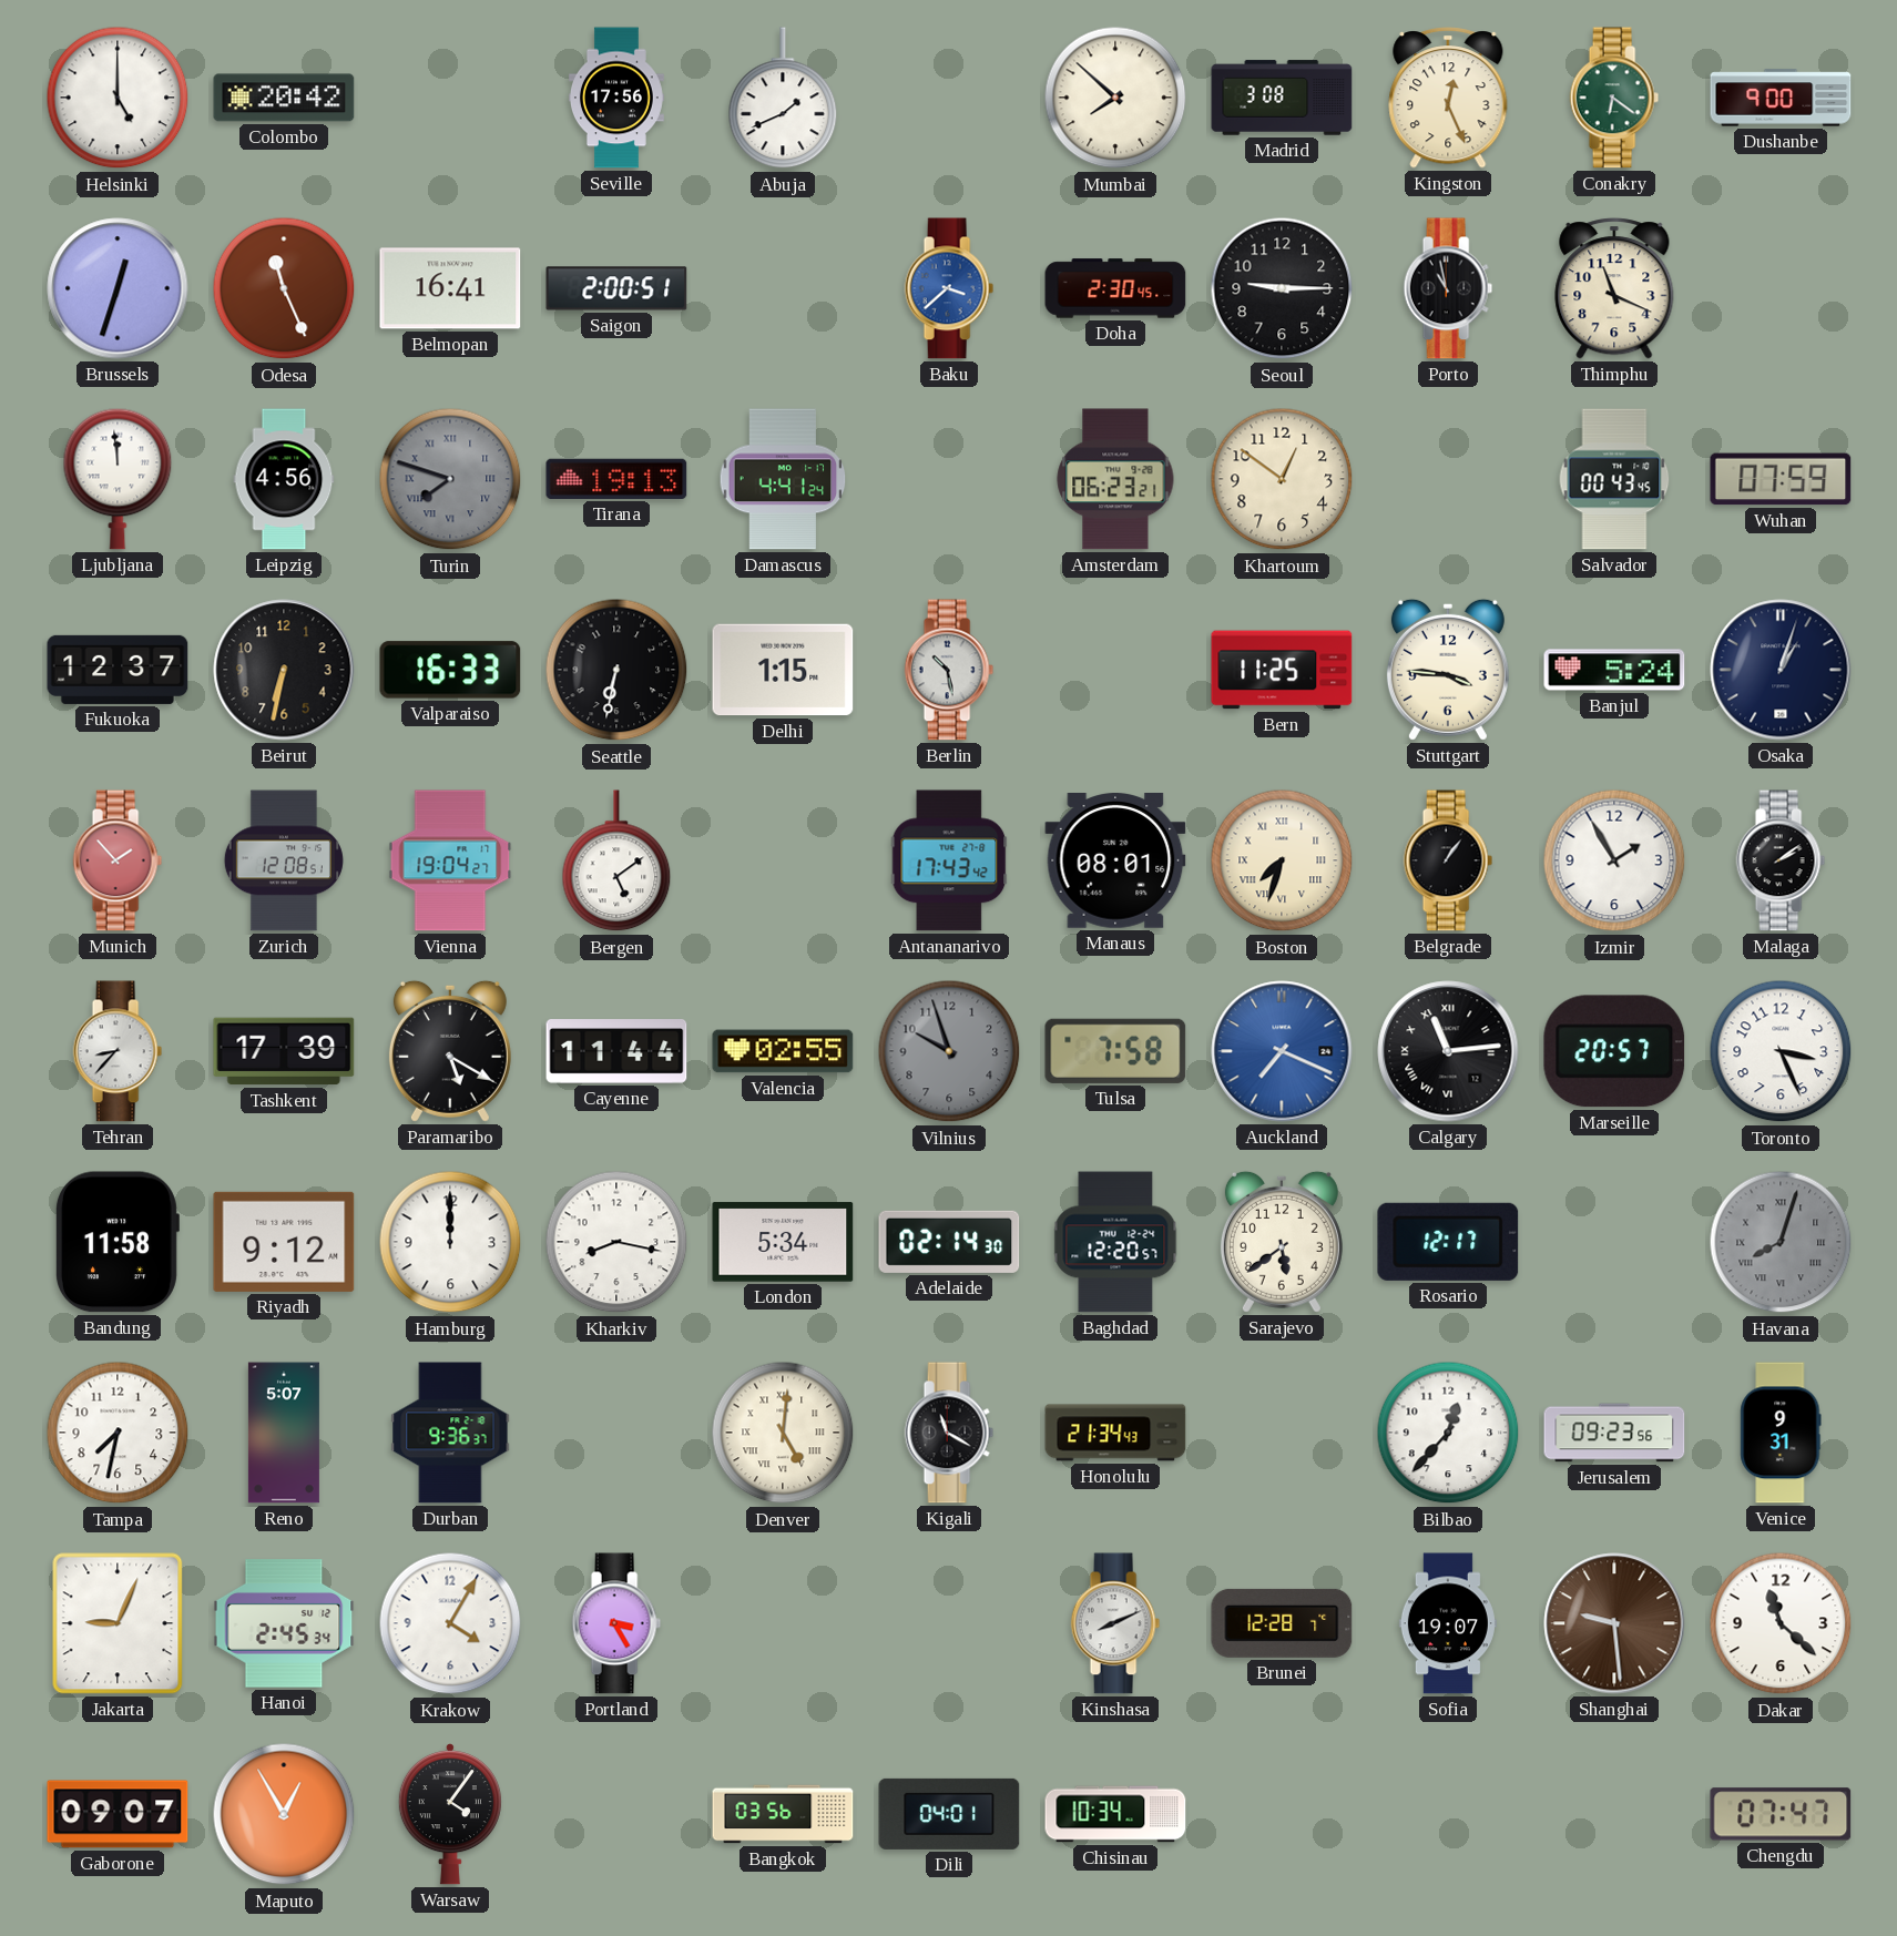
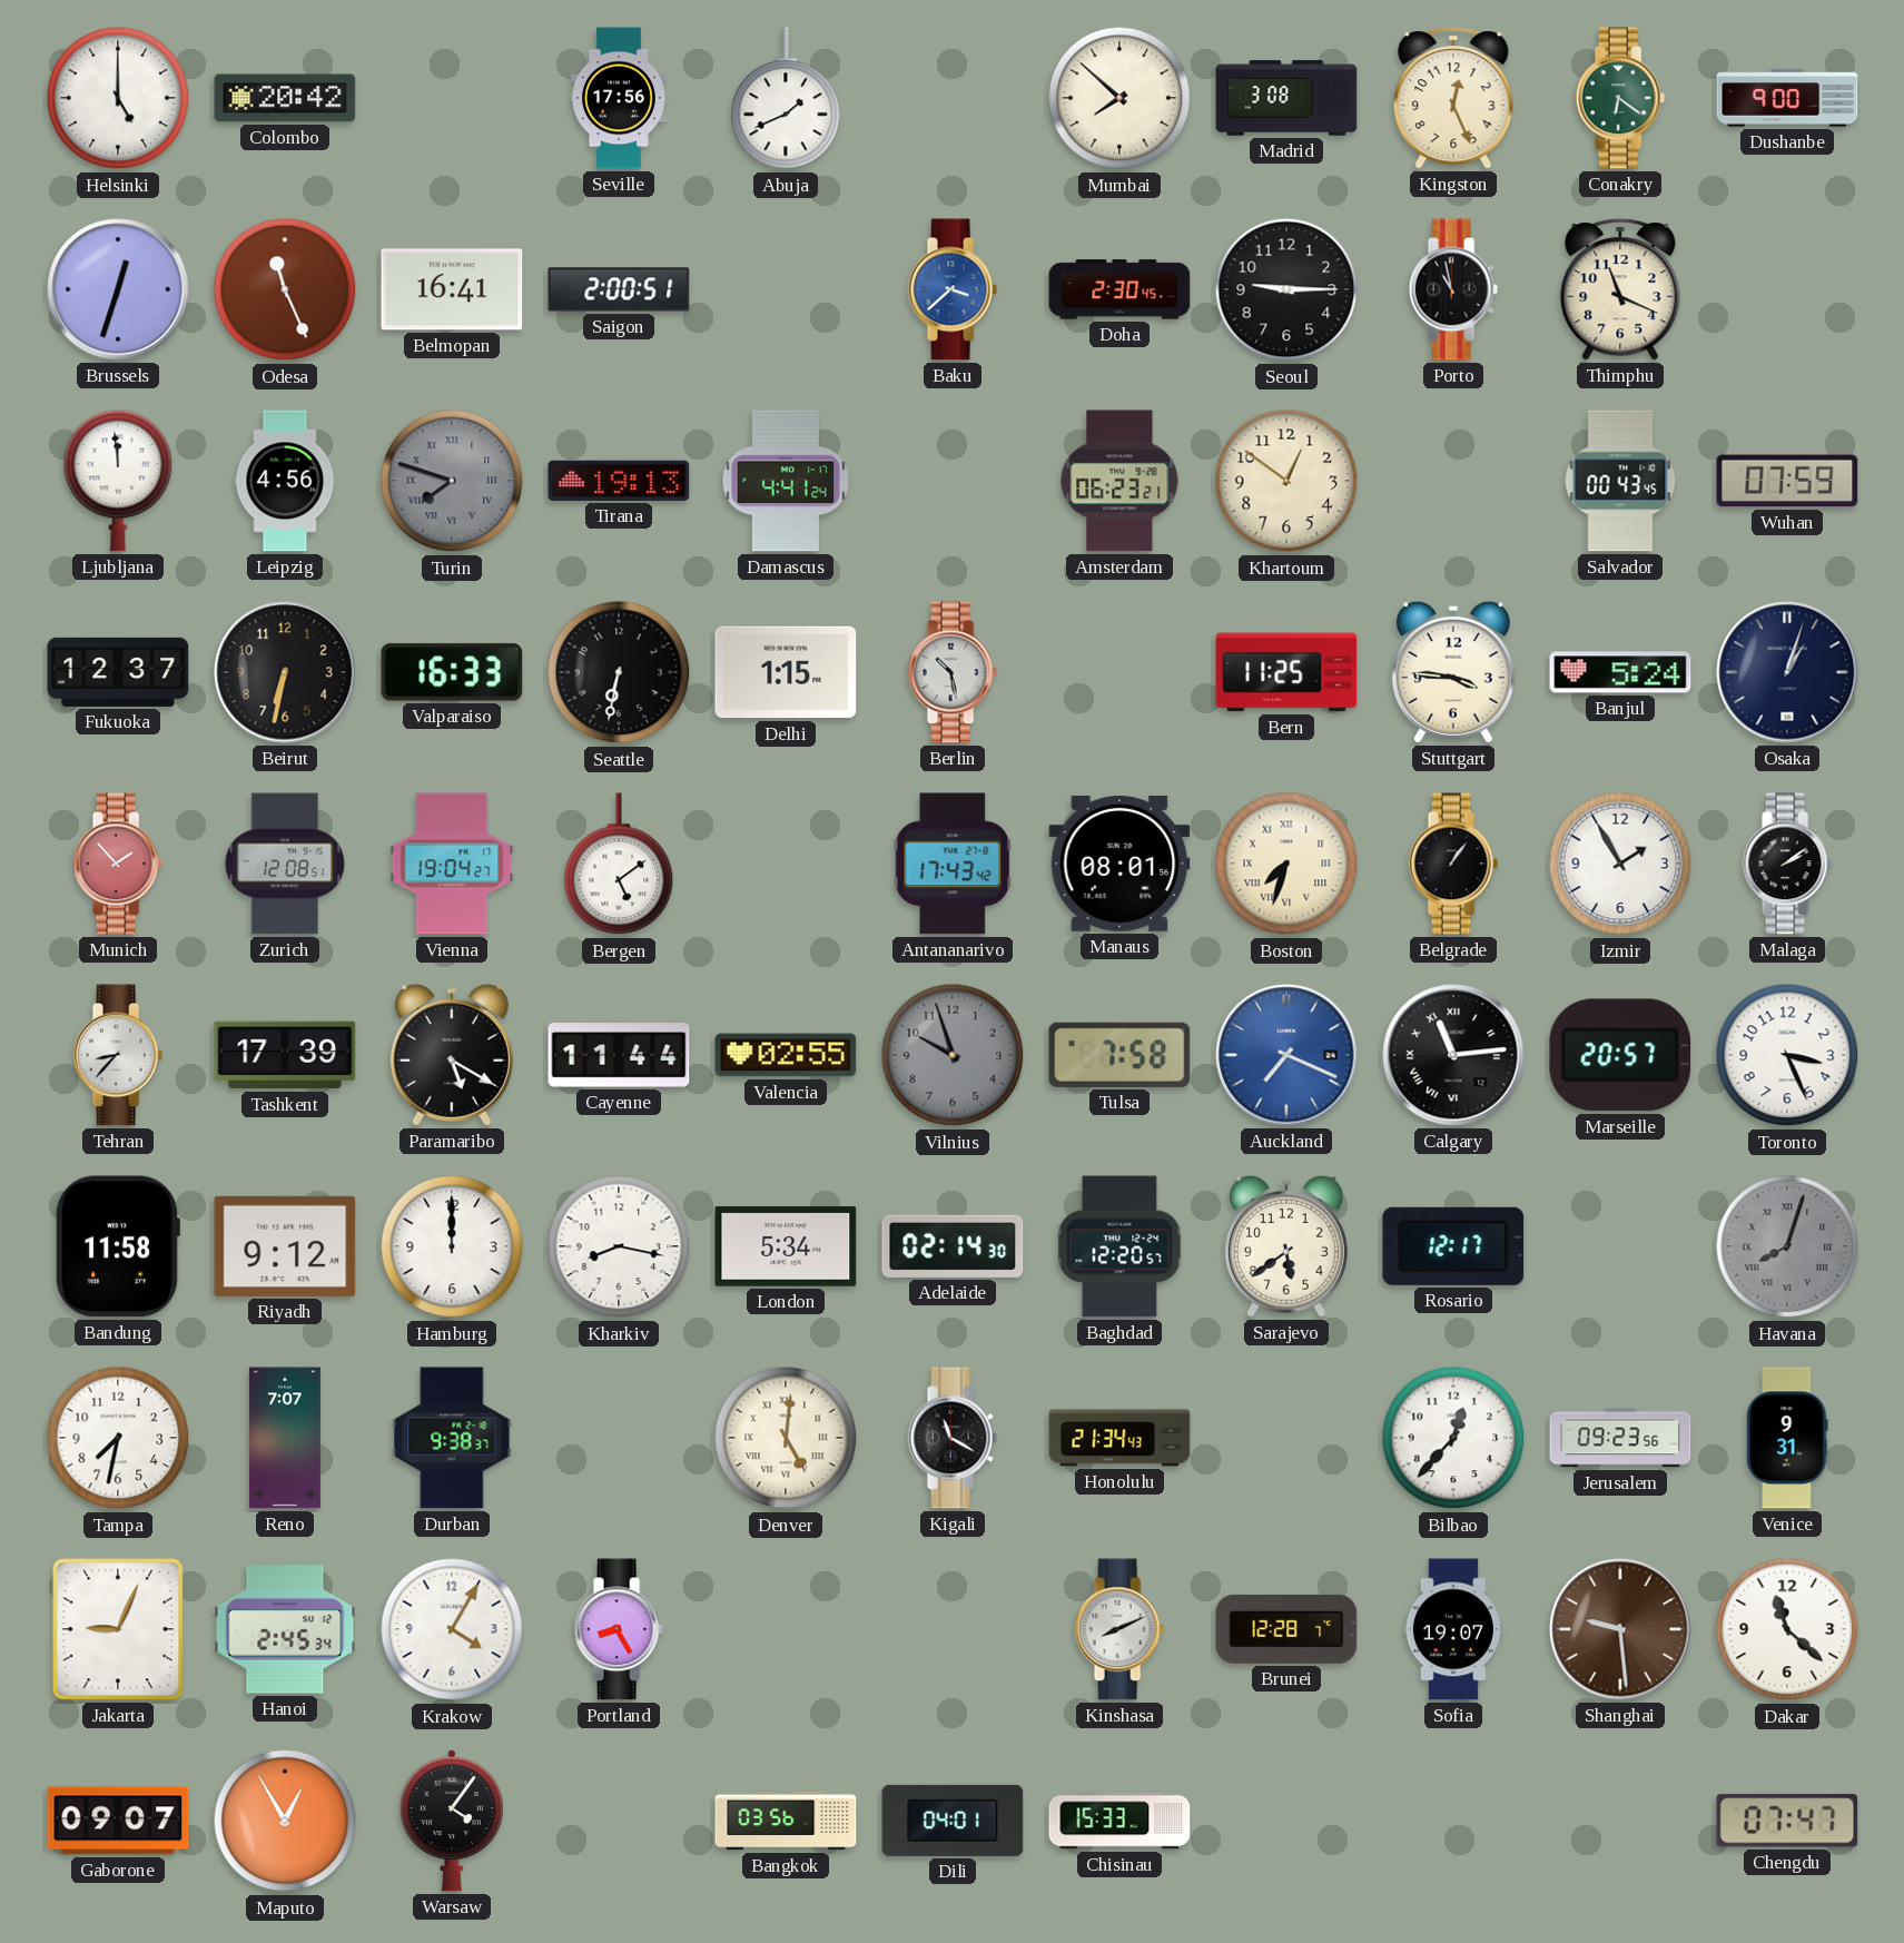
Reno: 5:07 -> 7:07
Durban: 9:36 -> 9:38
Portland: 3:25 -> 8:25
Chisinau: 10:34 -> 15:33
